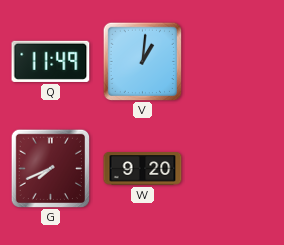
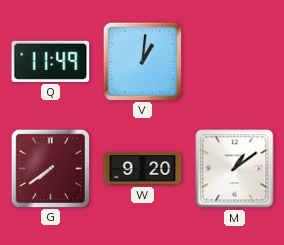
G: 7:41 -> 7:39
M: none -> 1:09
